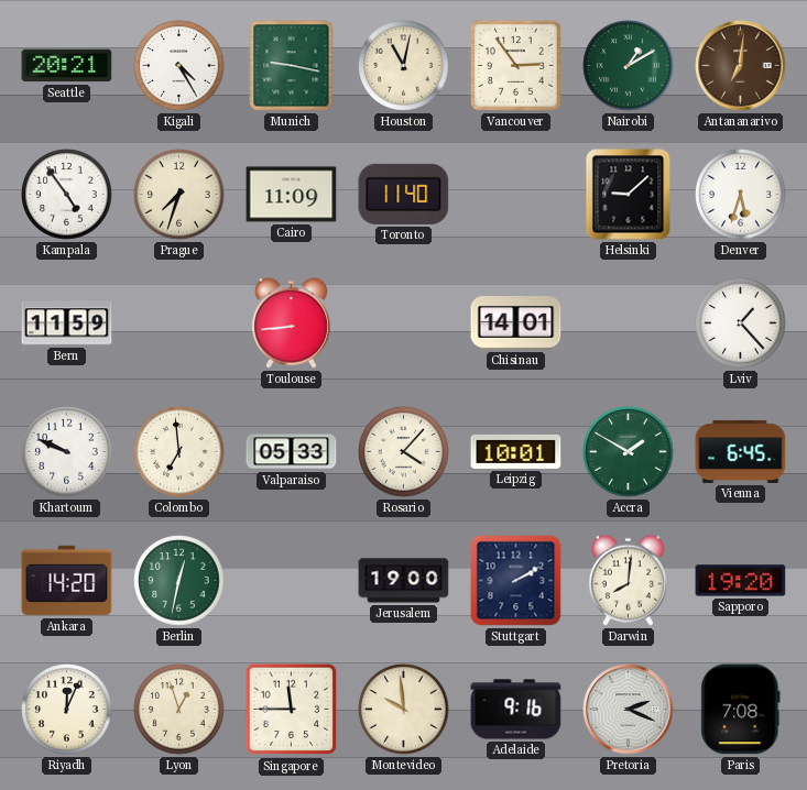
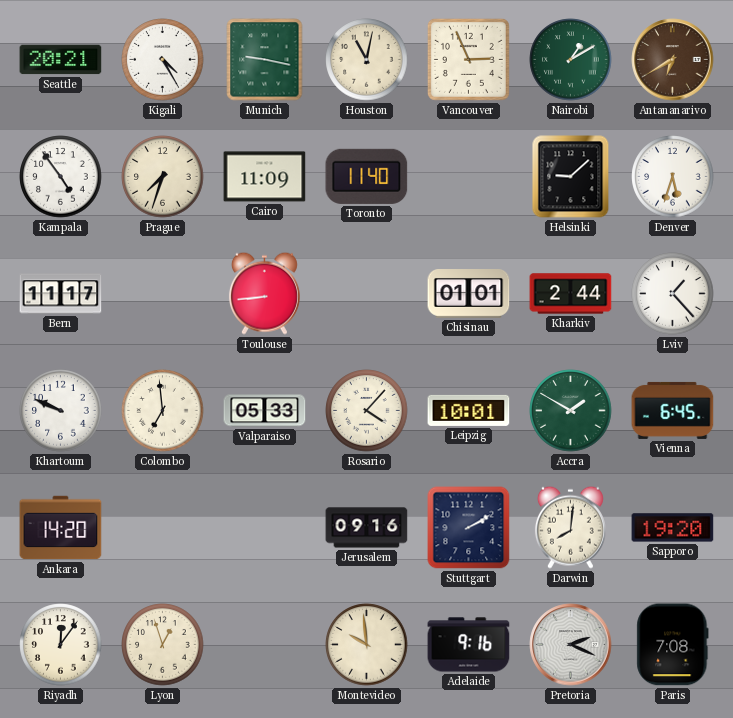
Vancouver: 2:54 -> 2:56
Antananarivo: 7:01 -> 6:40
Bern: 11:59 -> 11:17
Chisinau: 14:01 -> 01:01
Kharkiv: none -> 2:44
Berlin: 12:32 -> none
Jerusalem: 19:00 -> 09:16
Riyadh: 12:04 -> 12:06
Singapore: 11:45 -> none
